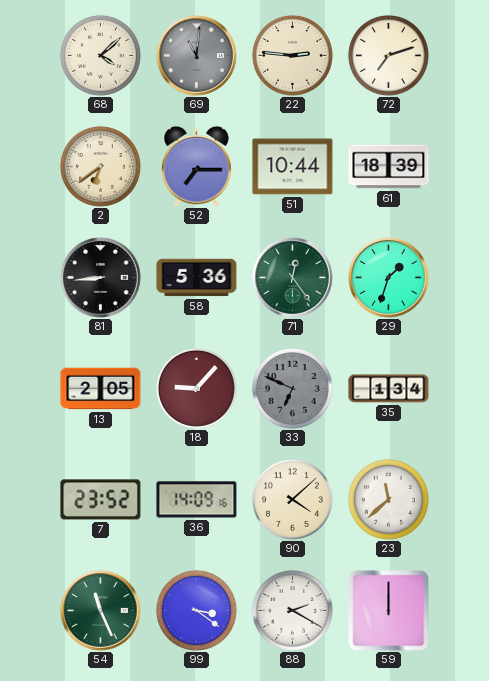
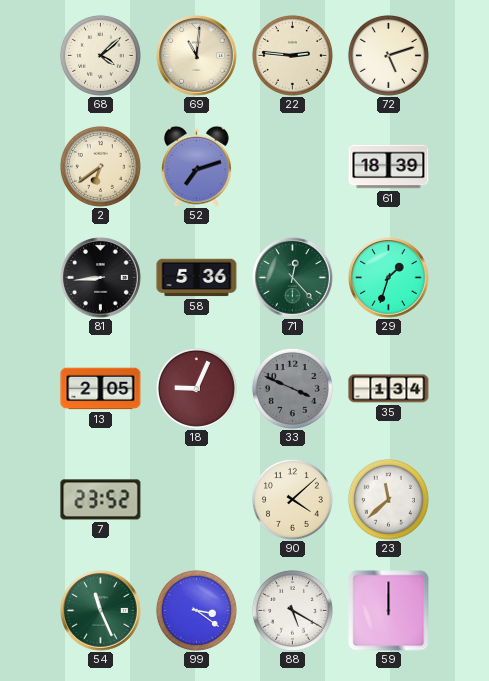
69 dial: grey -> cream
72: 7:12 -> 5:12
52: 7:15 -> 7:12
51: 10:44 -> none
71: 12:24 -> 12:23
18: 9:07 -> 9:04
33: 6:49 -> 3:49
36: 14:09 -> none
88: 2:20 -> 5:20
